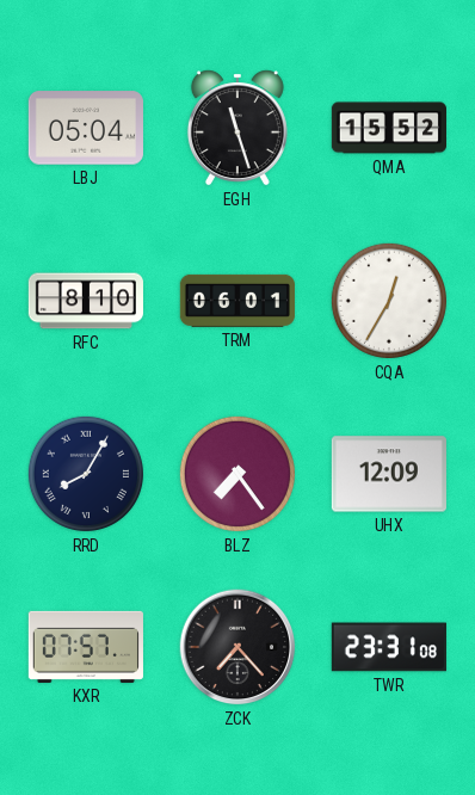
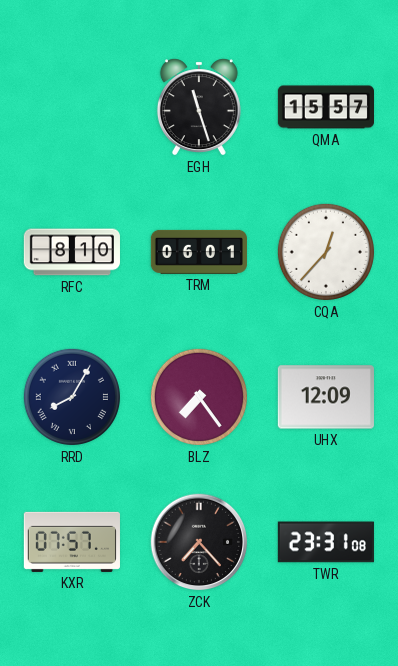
LBJ: 05:04 -> none
QMA: 15:52 -> 15:57
CQA: 12:35 -> 12:37
